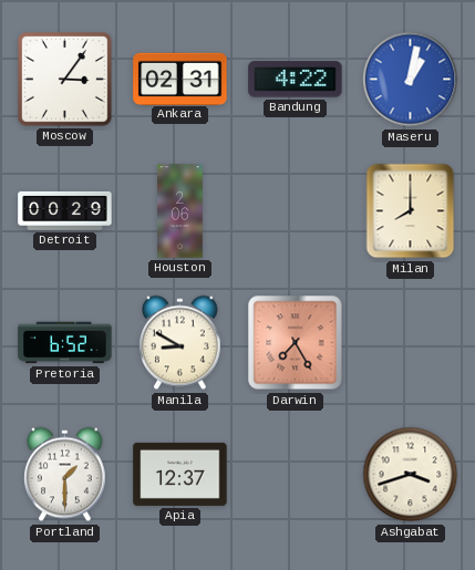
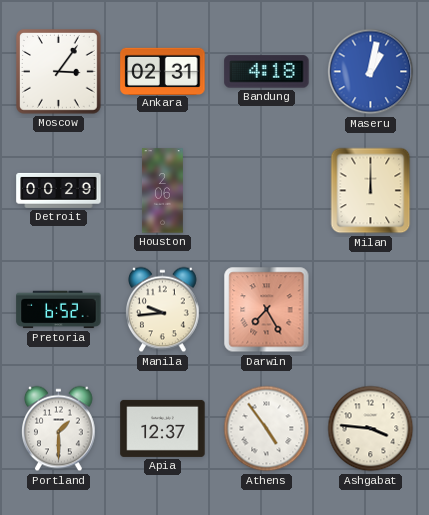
Bandung: 4:22 -> 4:18
Milan: 8:00 -> 12:00
Manila: 8:50 -> 9:44
Athens: none -> 4:54
Ashgabat: 3:42 -> 3:46
